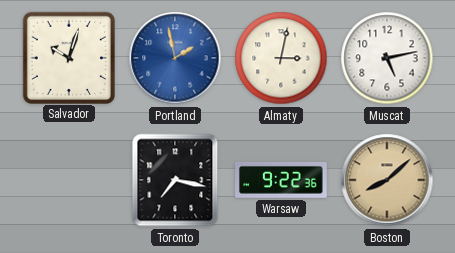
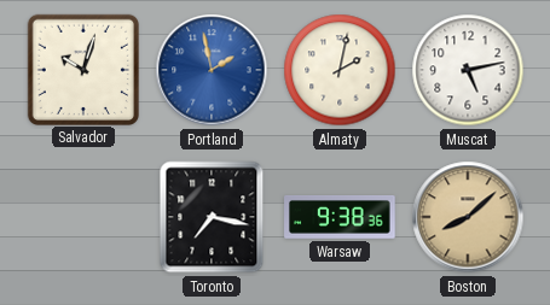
Almaty: 3:02 -> 2:02
Warsaw: 9:22 -> 9:38
